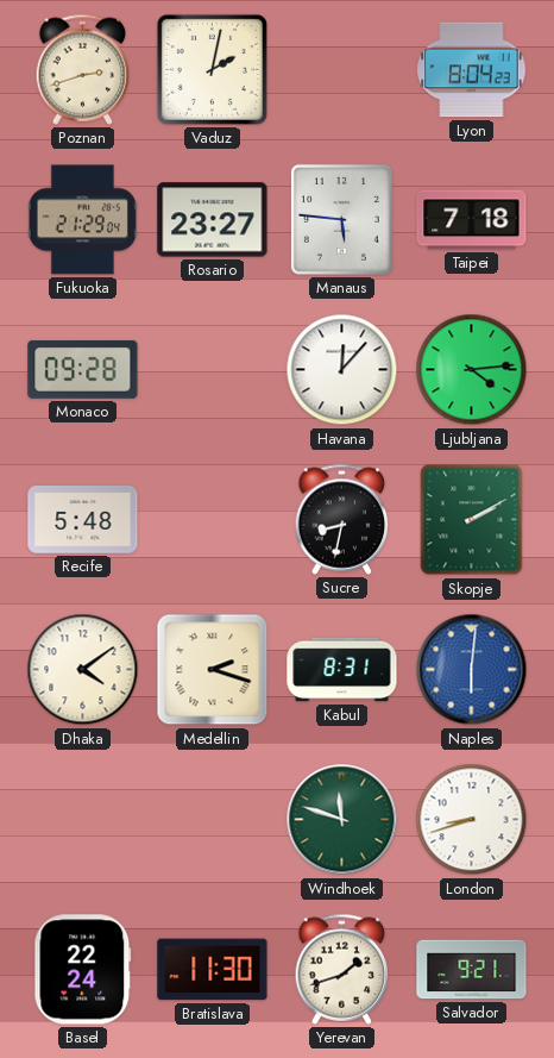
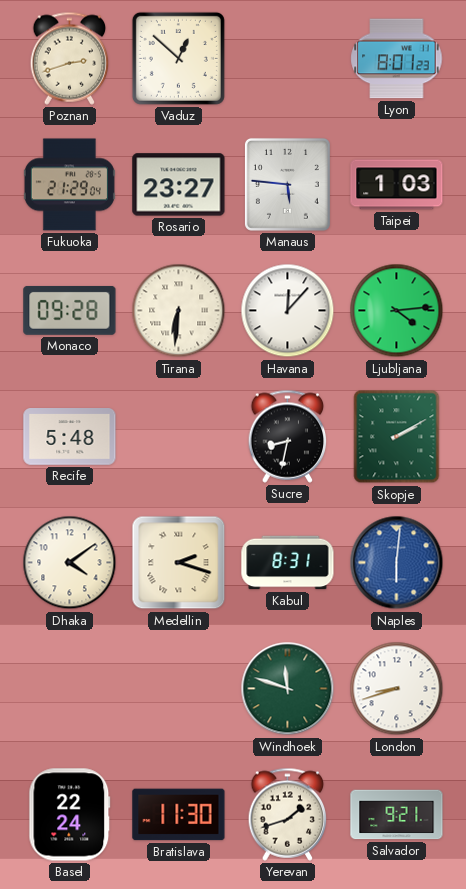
Vaduz: 2:02 -> 12:52
Lyon: 8:04 -> 8:01
Taipei: 7:18 -> 1:03
Tirana: none -> 6:31
